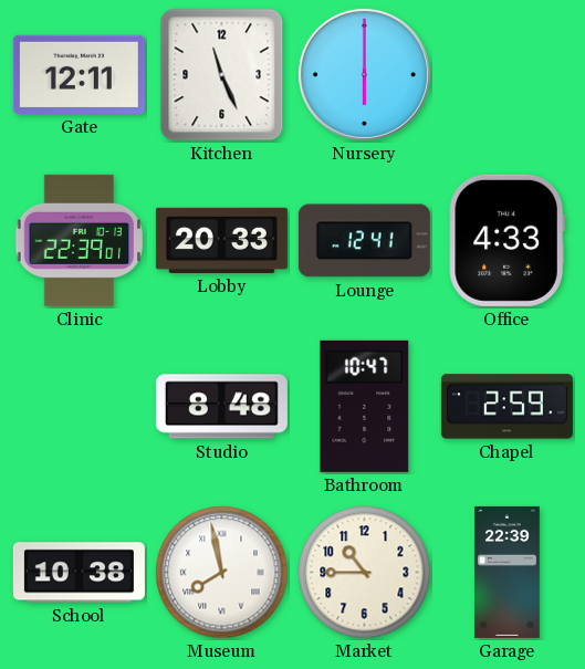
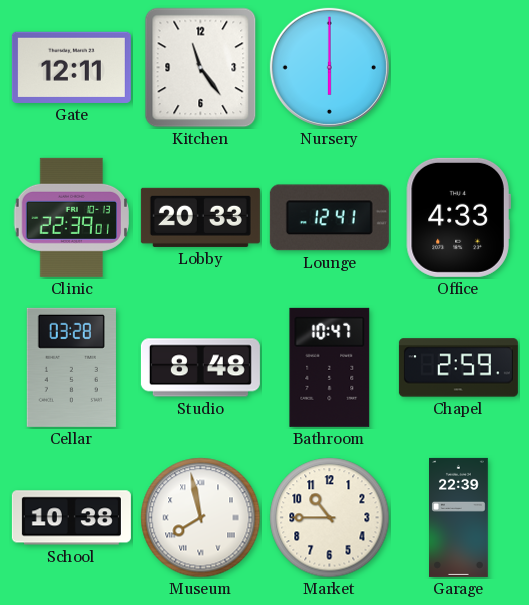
Kitchen: 11:26 -> 11:24
Cellar: none -> 03:28
